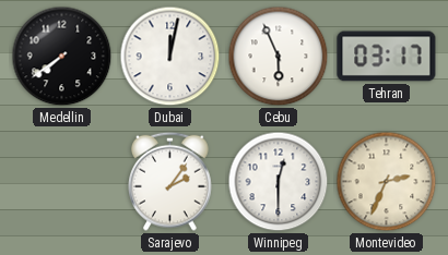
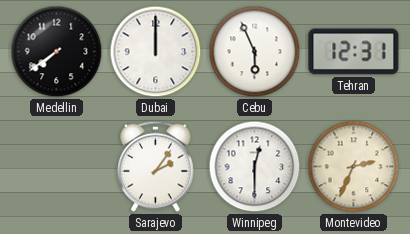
Dubai: 12:02 -> 12:00
Tehran: 03:17 -> 12:31
